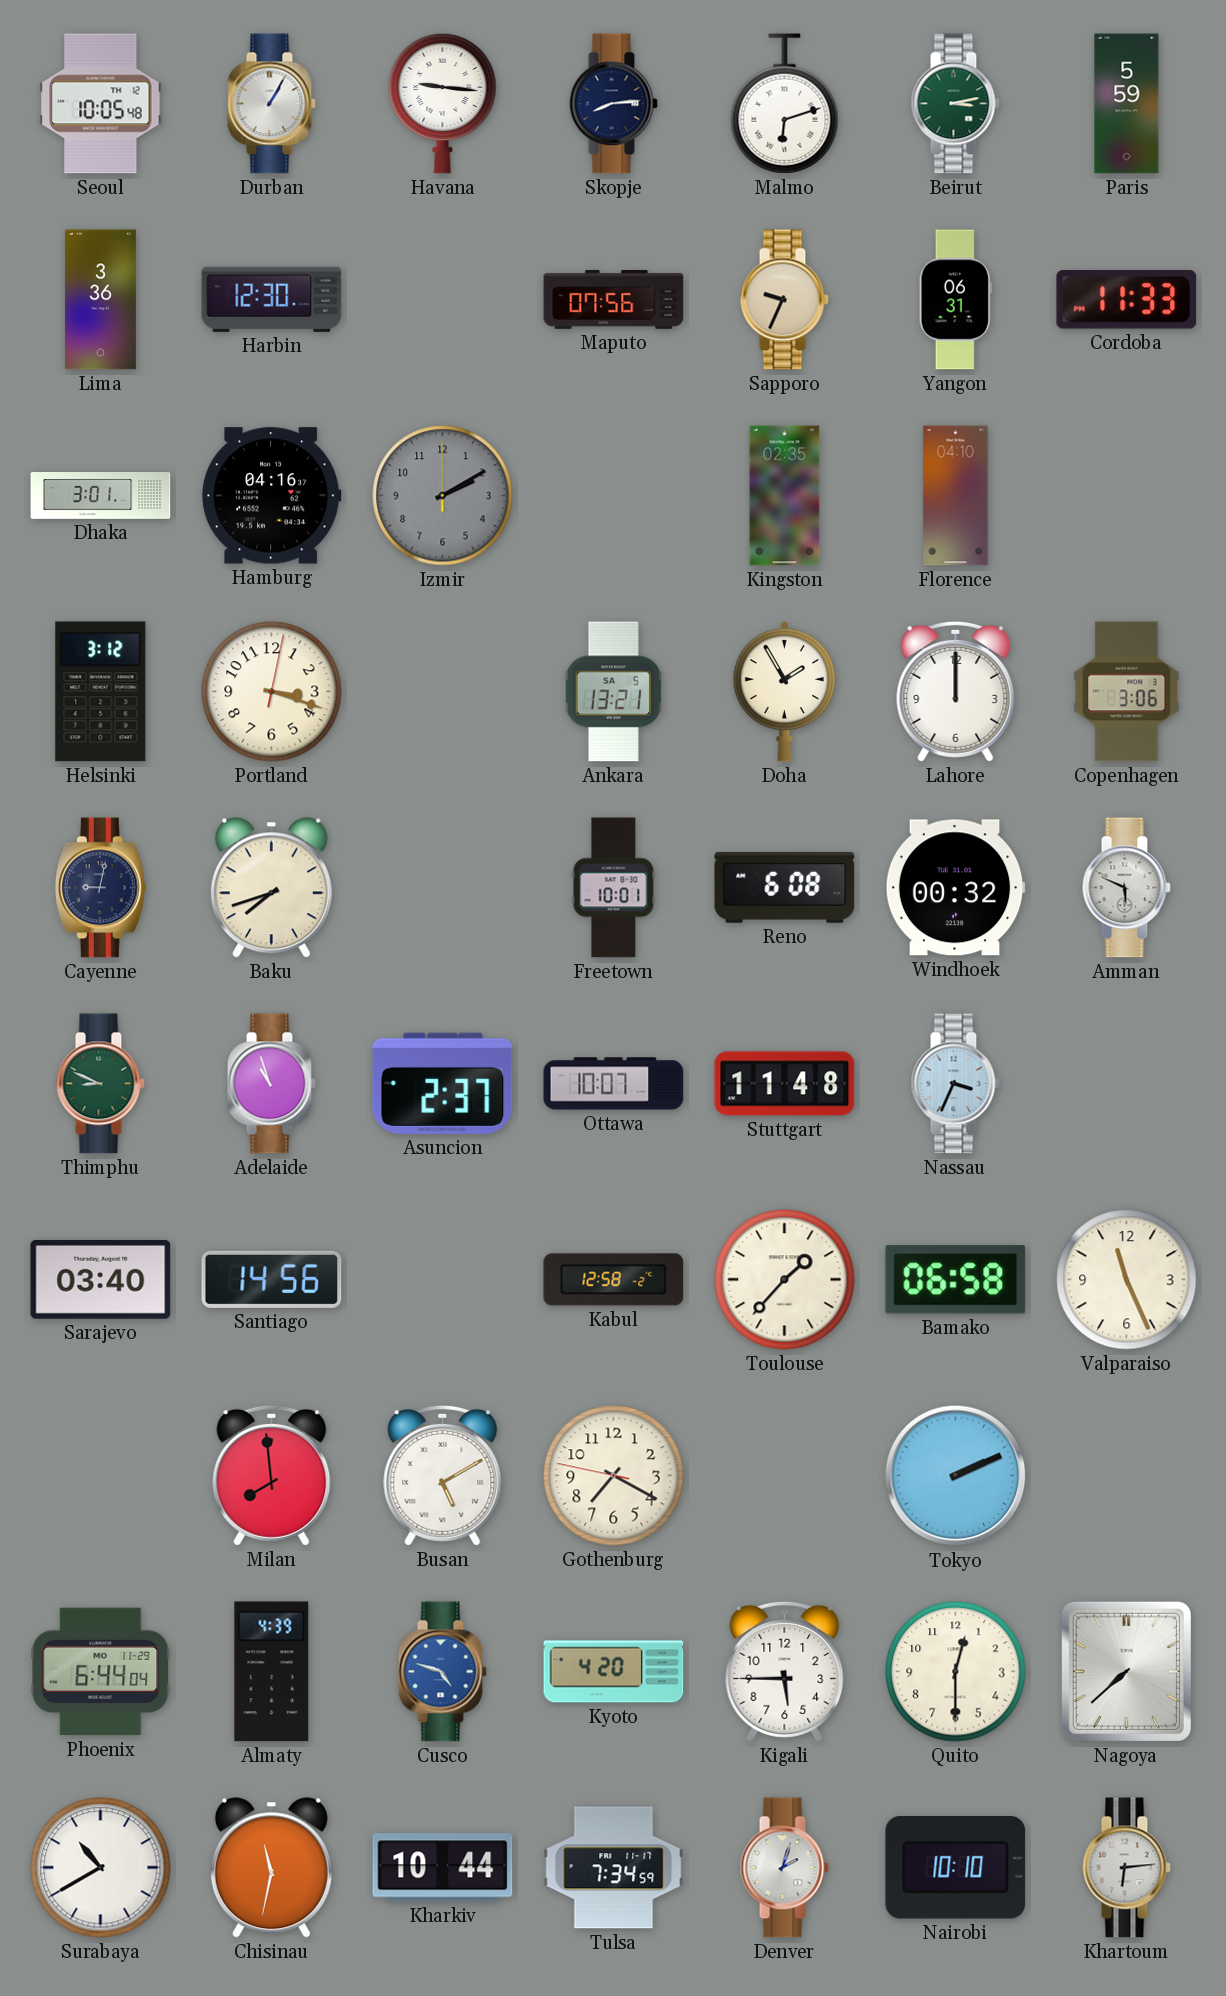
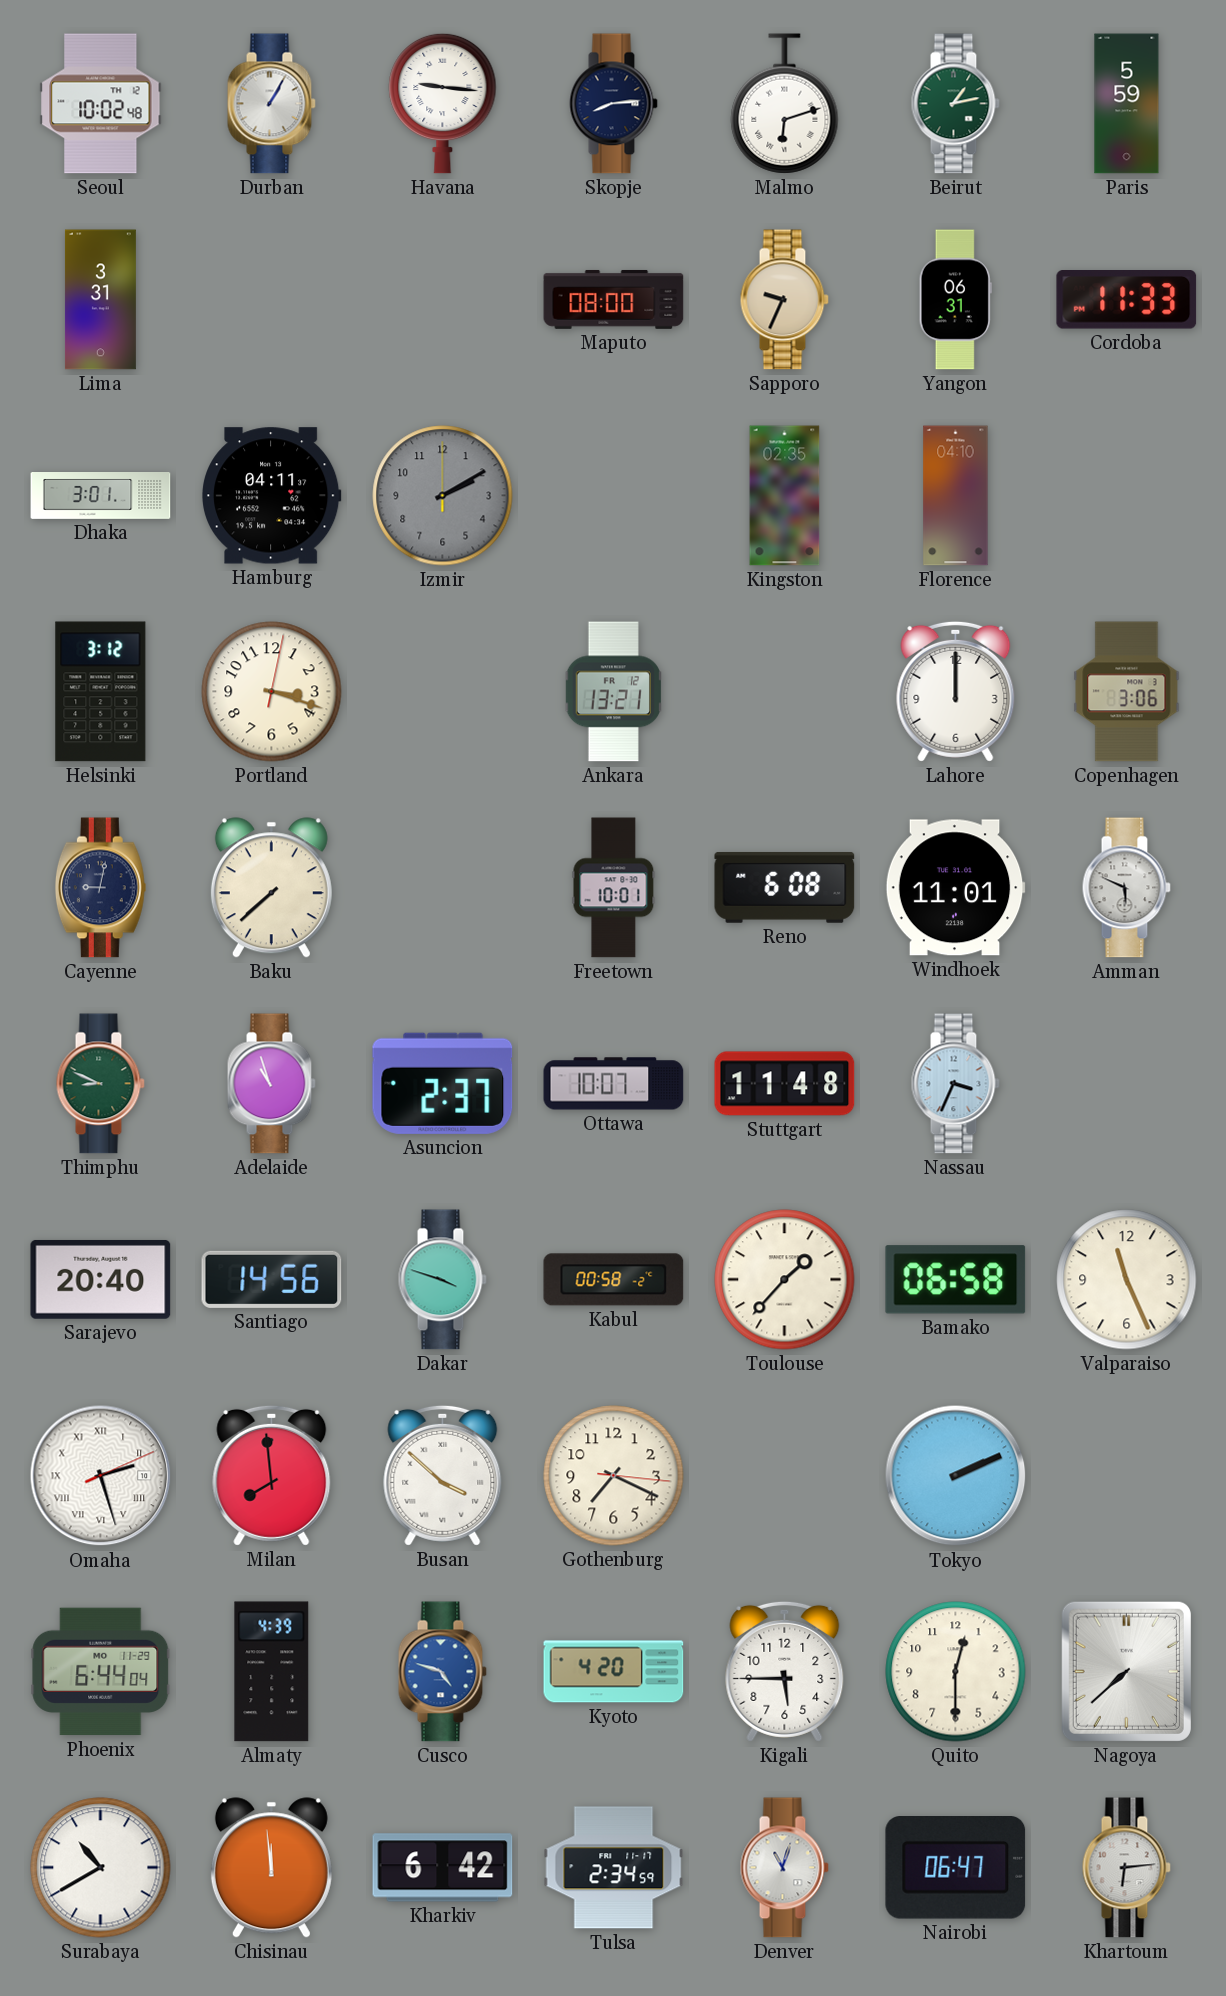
Seoul: 10:05 -> 10:02
Beirut: 3:13 -> 1:13
Lima: 3:36 -> 3:31
Harbin: 12:30 -> none
Maputo: 07:56 -> 08:00
Hamburg: 04:16 -> 04:11
Ankara date: SA 5 -> FR 12
Doha: 1:55 -> none
Baku: 7:42 -> 7:38
Windhoek: 00:32 -> 11:01
Sarajevo: 03:40 -> 20:40
Dakar: none -> 3:48
Kabul: 12:58 -> 00:58
Omaha: none -> 2:27
Busan: 5:10 -> 3:52
Gothenburg: 7:19:47 -> 7:19:16
Chisinau: 11:32 -> 11:59
Kharkiv: 10:44 -> 6:42
Tulsa: 7:34 -> 2:34
Denver: 2:03 -> 11:03
Nairobi: 10:10 -> 06:47
